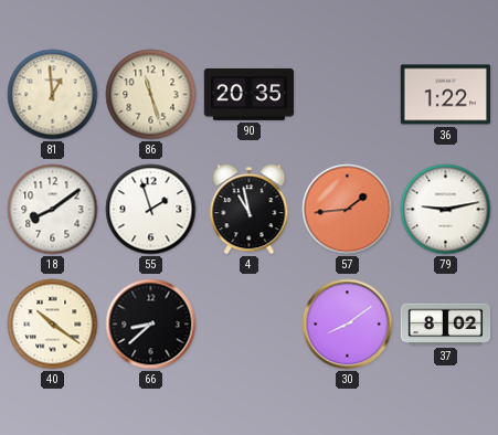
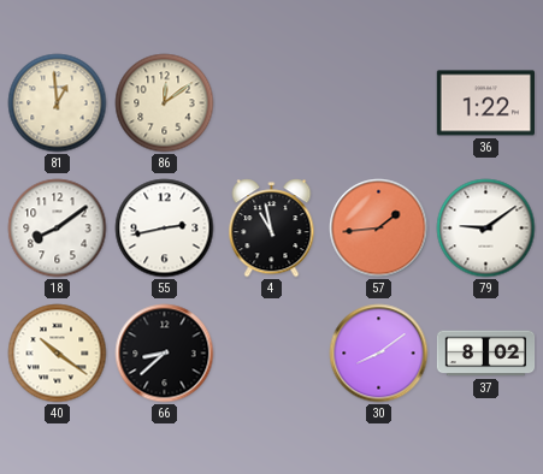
86: 11:27 -> 12:09
90: 20:35 -> none
55: 1:57 -> 2:43
79: 9:13 -> 9:09
